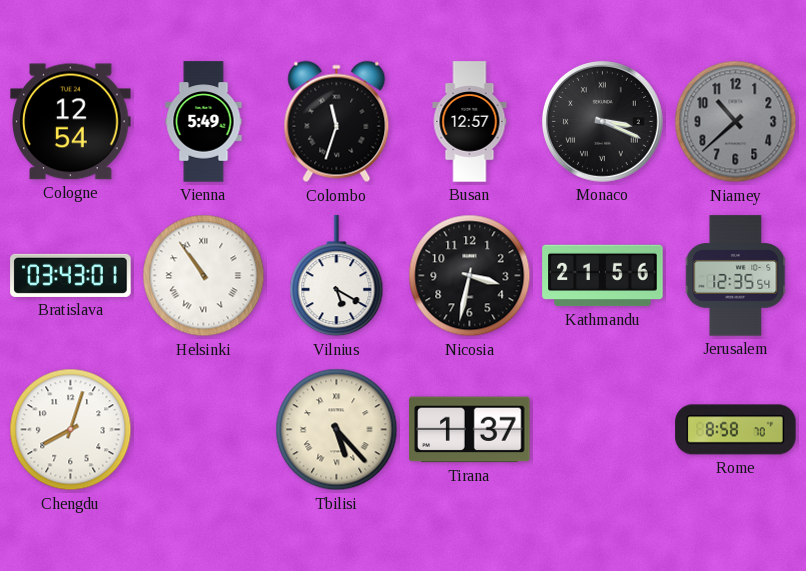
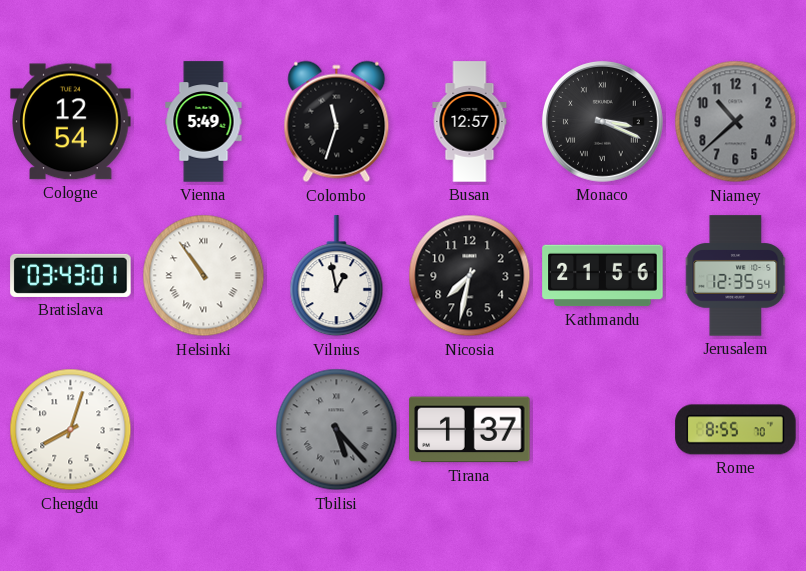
Vilnius: 5:20 -> 12:58
Nicosia: 3:32 -> 7:32
Tbilisi dial: cream -> grey
Rome: 8:58 -> 8:55
